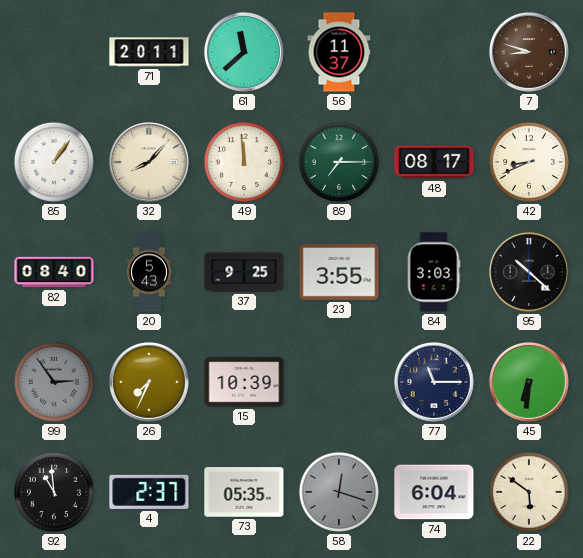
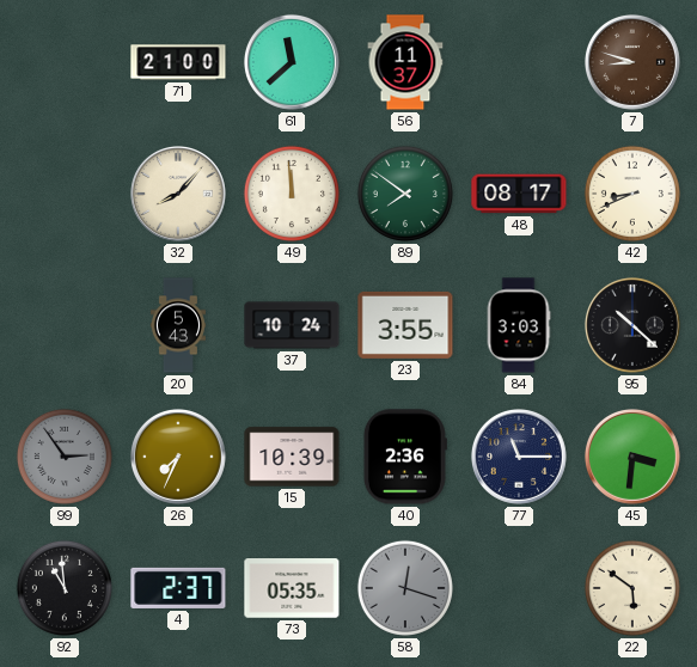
71: 20:11 -> 21:00
85: 1:06 -> none
89: 7:15 -> 7:51
82: 08:40 -> none
37: 9:25 -> 10:24
40: none -> 2:36
45: 6:31 -> 3:31
74: 6:04 -> none
